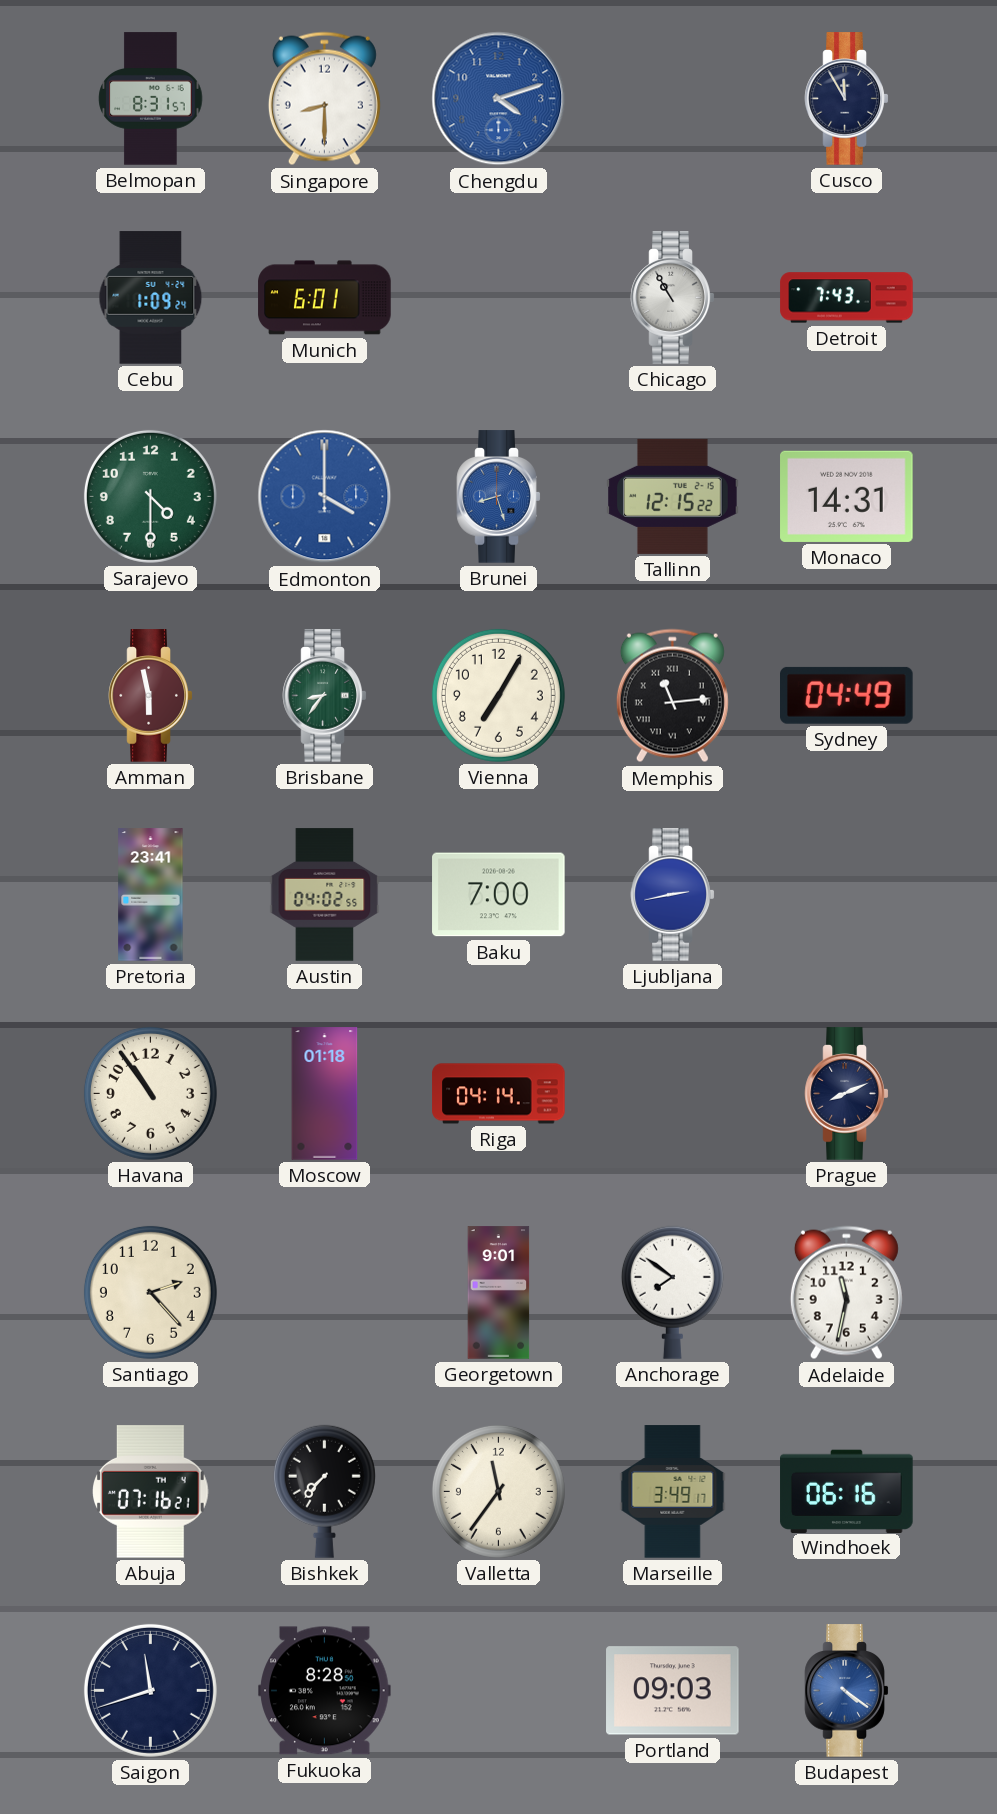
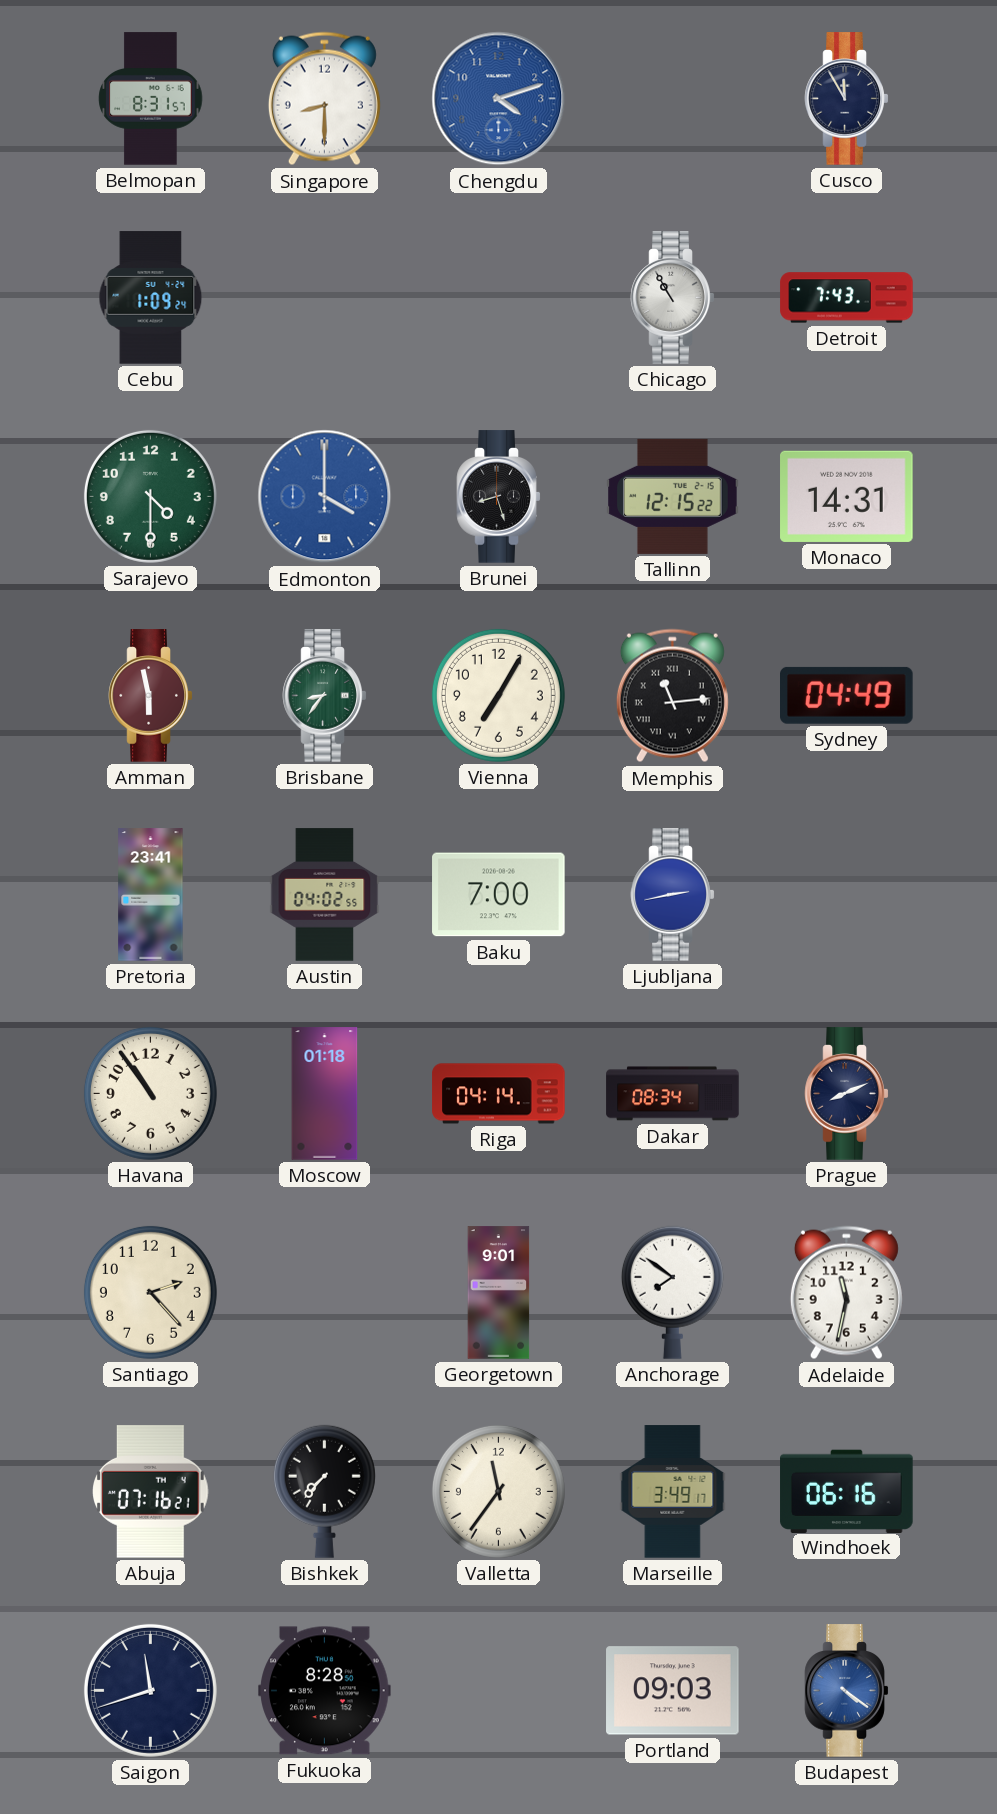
Munich: 6:01 -> none
Brunei dial: blue -> black
Dakar: none -> 08:34
